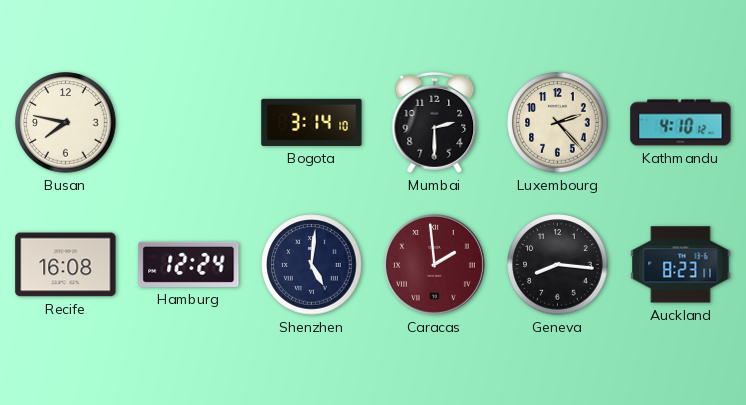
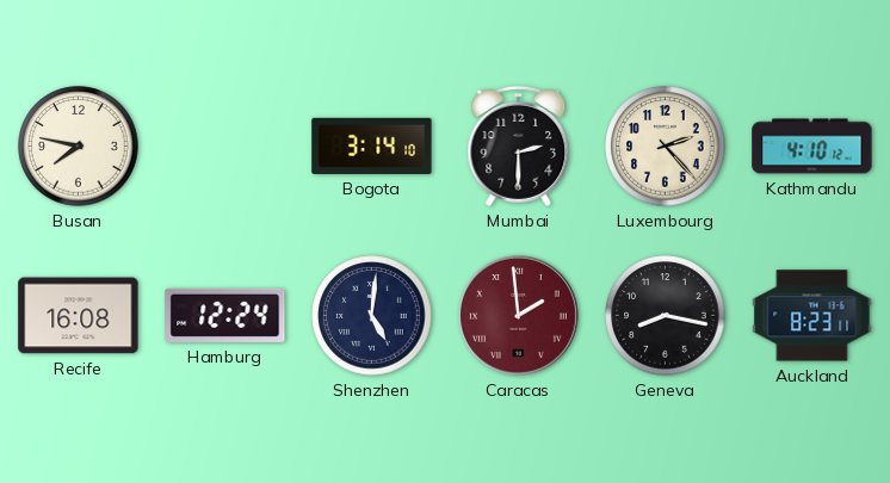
Geneva: 8:16 -> 8:17
